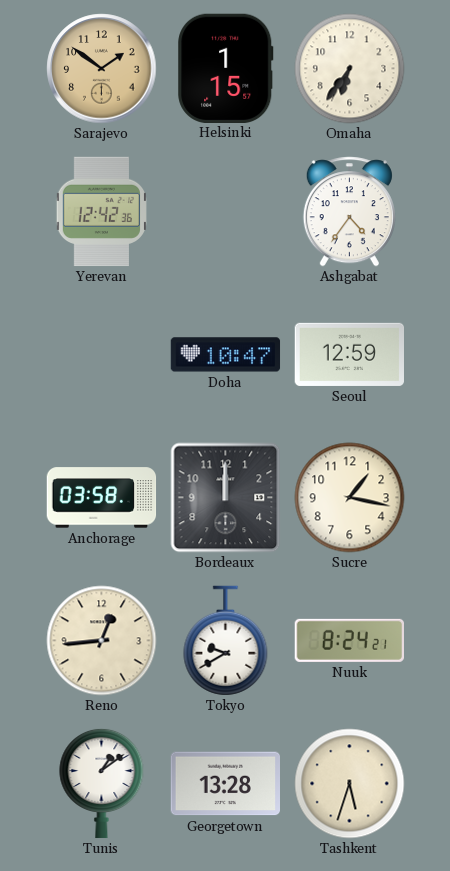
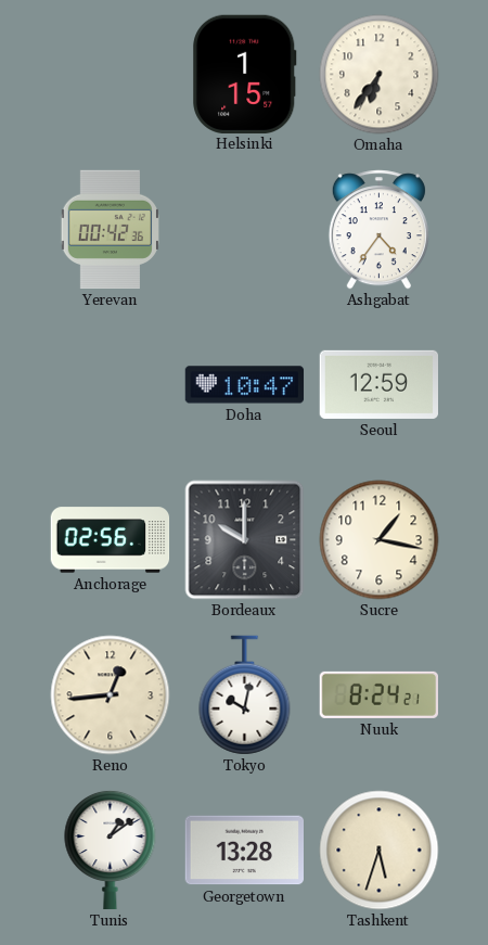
Sarajevo: 1:51 -> none
Yerevan: 12:42 -> 00:42
Anchorage: 03:58 -> 02:56
Bordeaux: 12:00 -> 10:00
Tokyo: 9:40 -> 10:02
